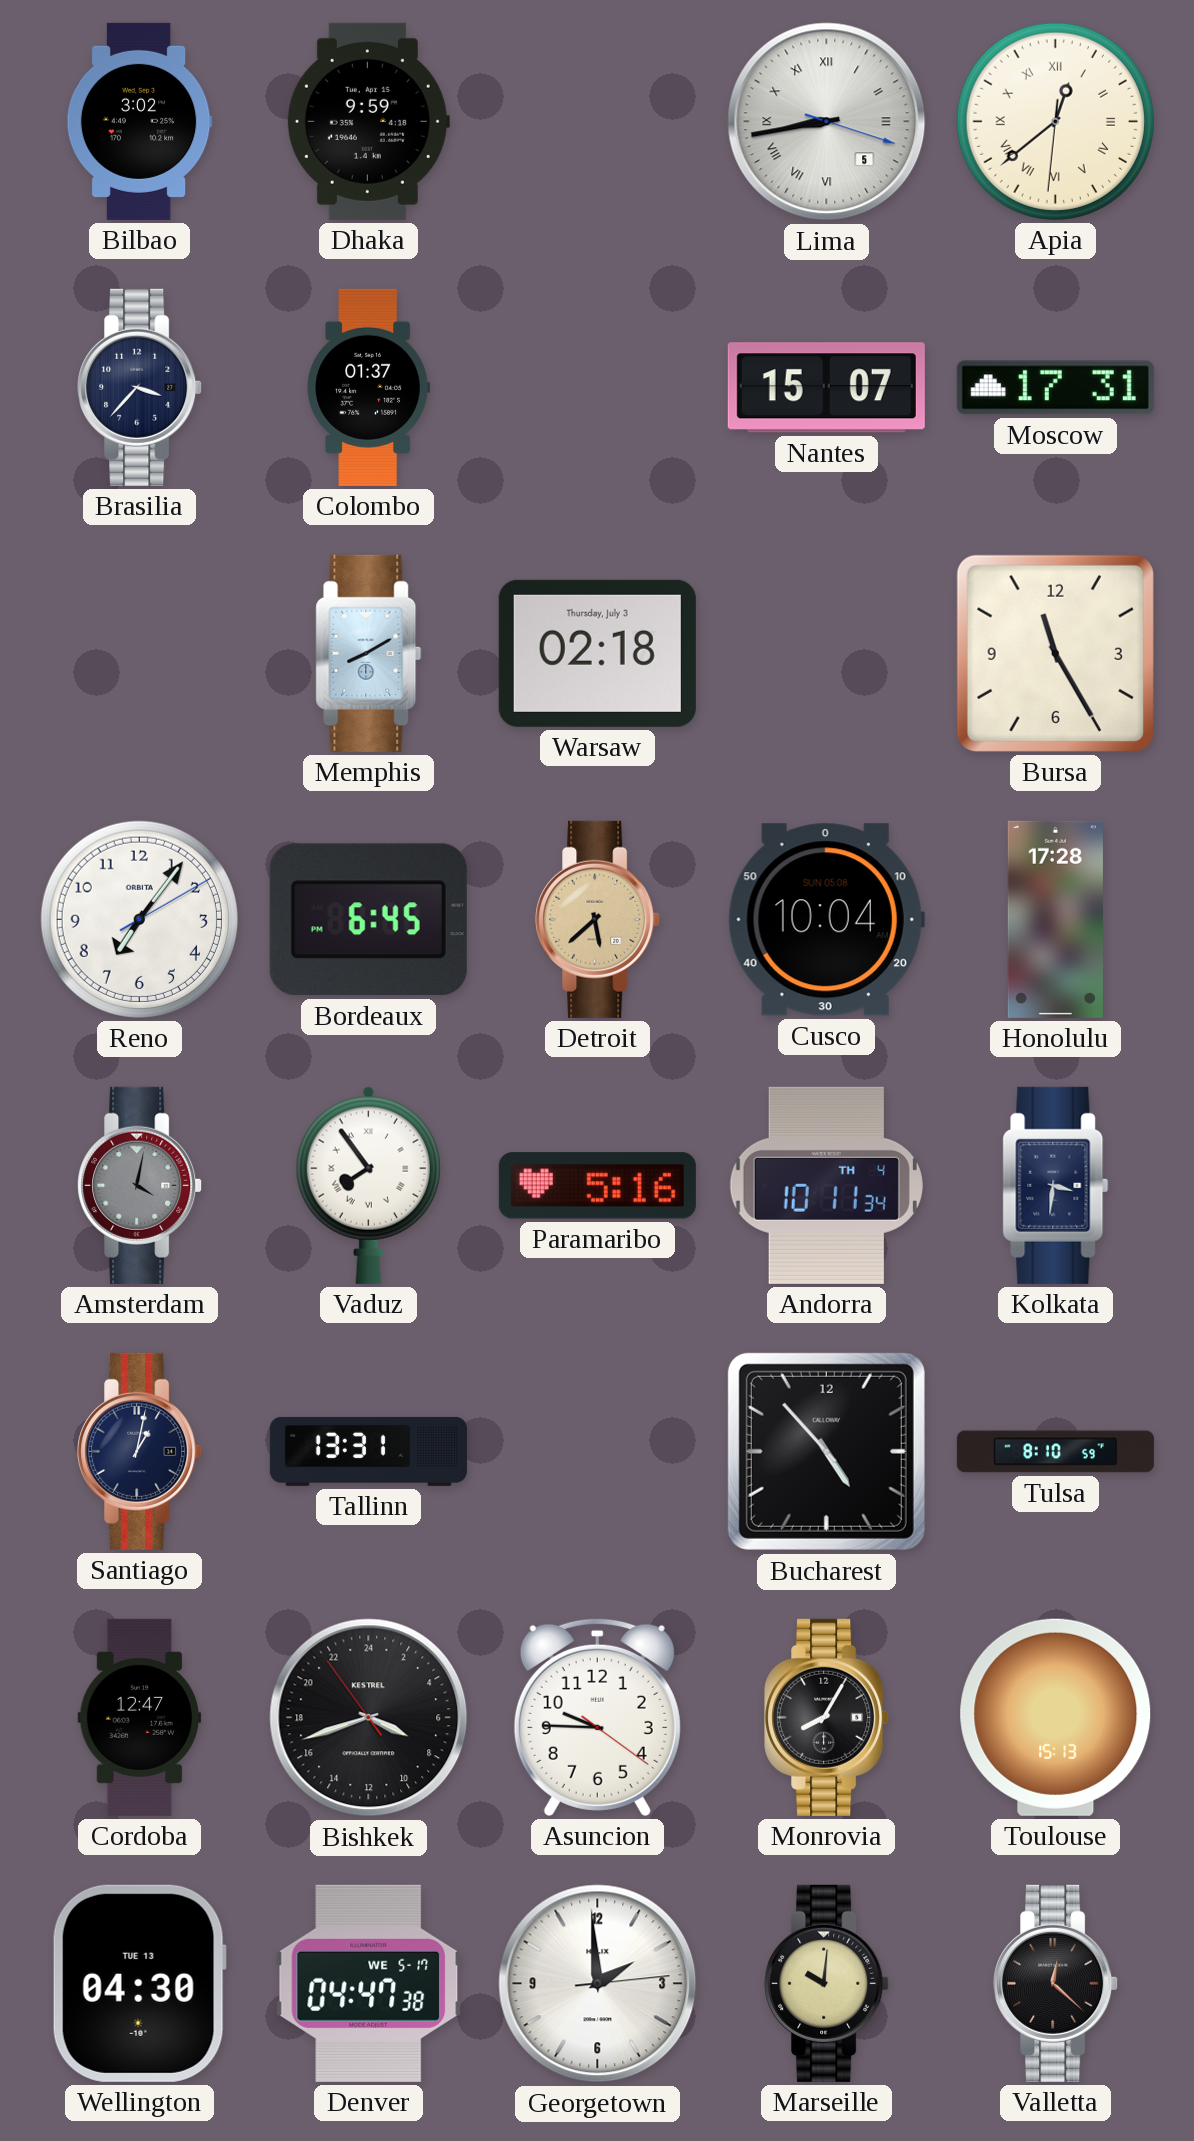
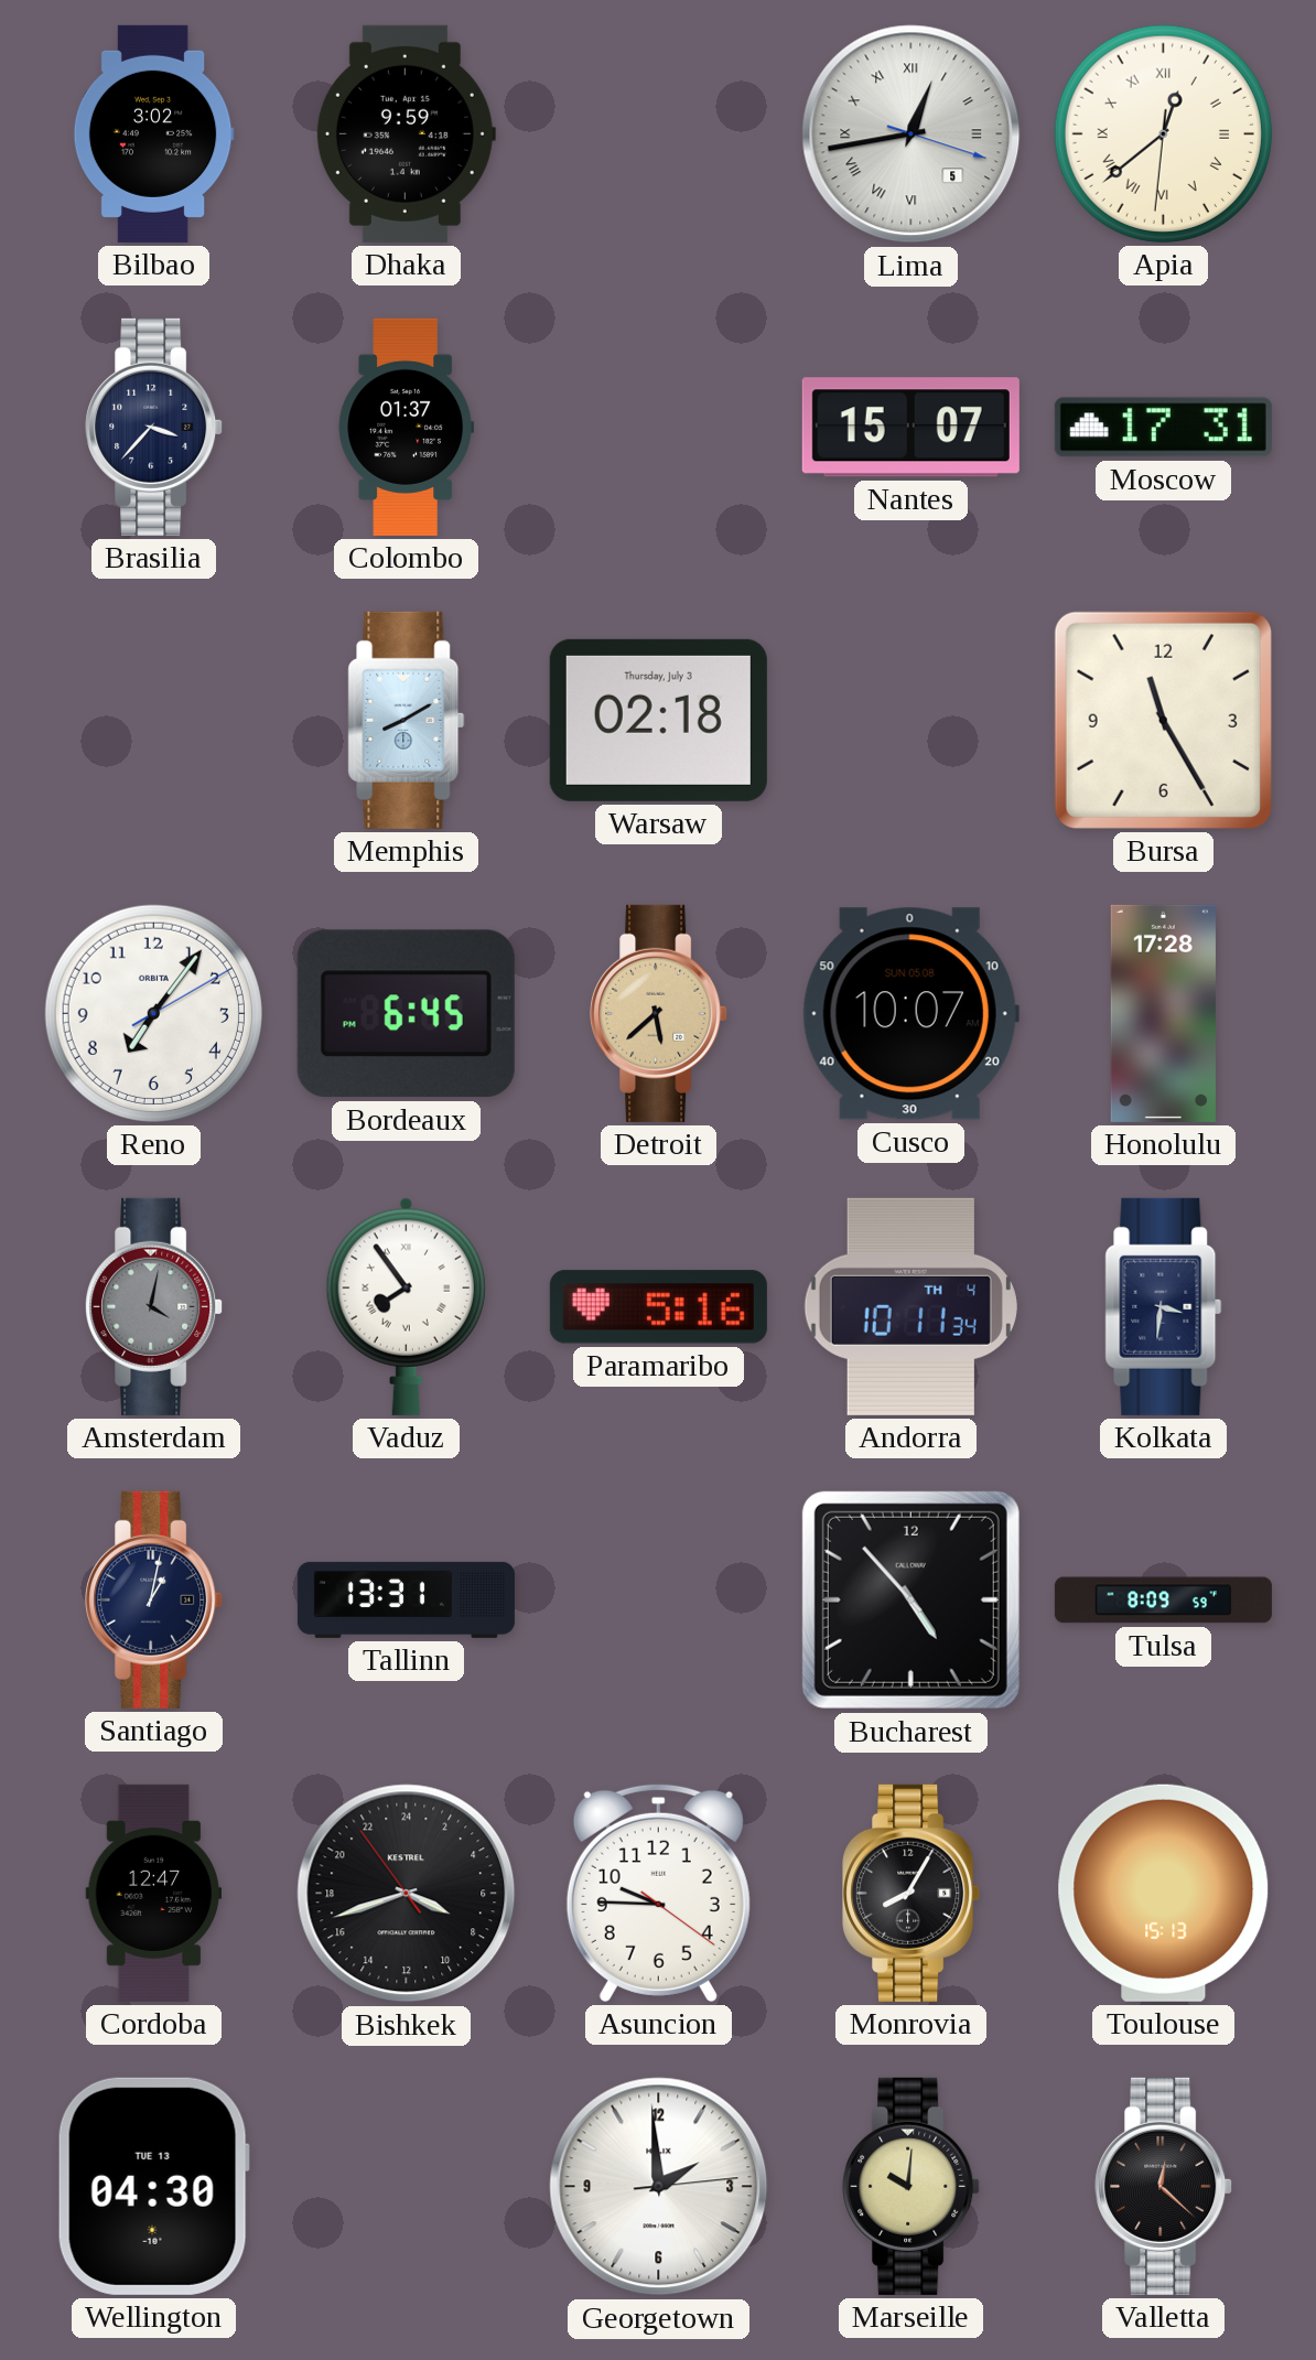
Lima: 8:43 -> 12:43
Cusco: 10:04 -> 10:07
Tulsa: 8:10 -> 8:09
Denver: 04:47 -> none
